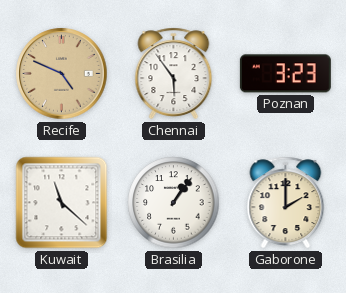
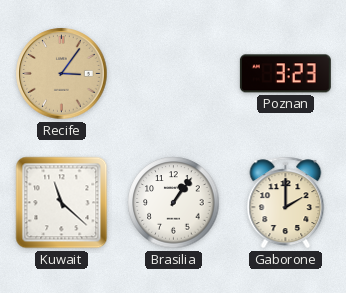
Recife: 4:49 -> 3:06
Chennai: 5:54 -> none
